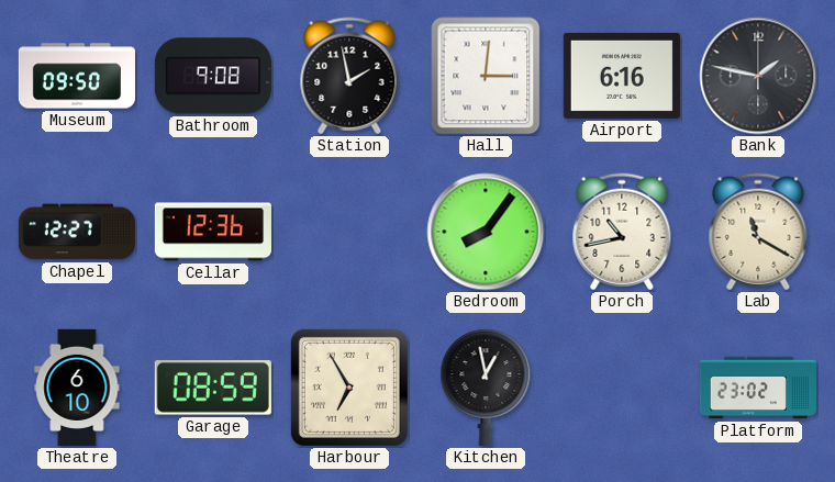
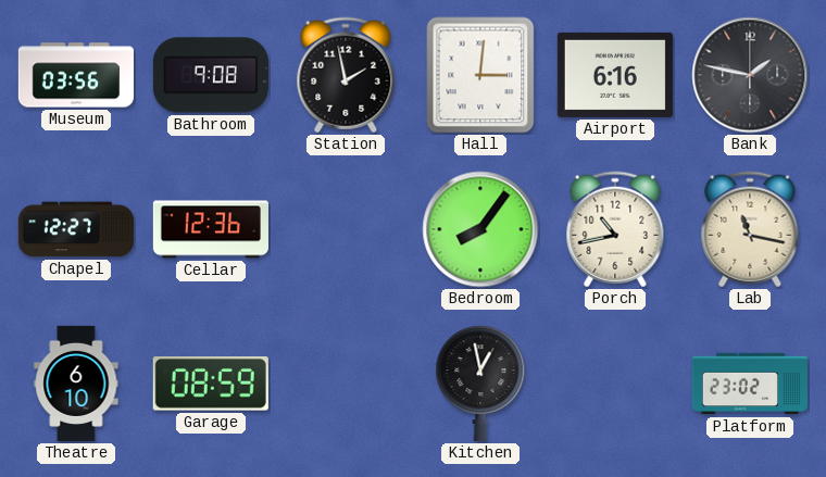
Museum: 09:50 -> 03:56
Lab: 11:20 -> 11:17
Harbour: 6:55 -> none
